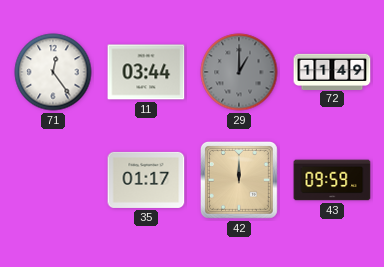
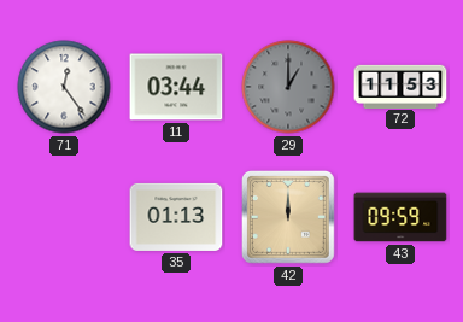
72: 11:49 -> 11:53
35: 01:17 -> 01:13
